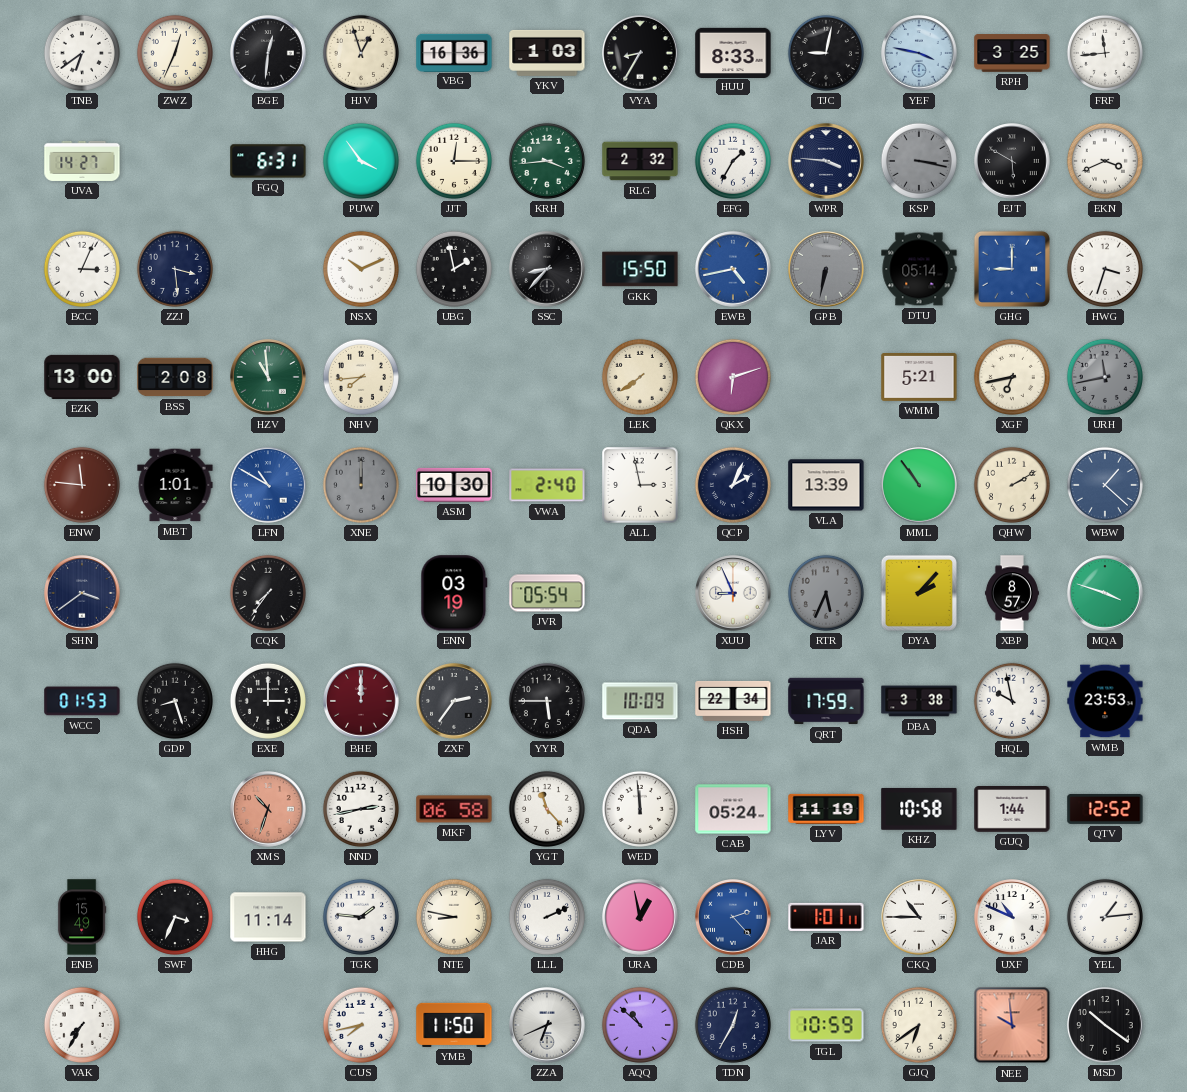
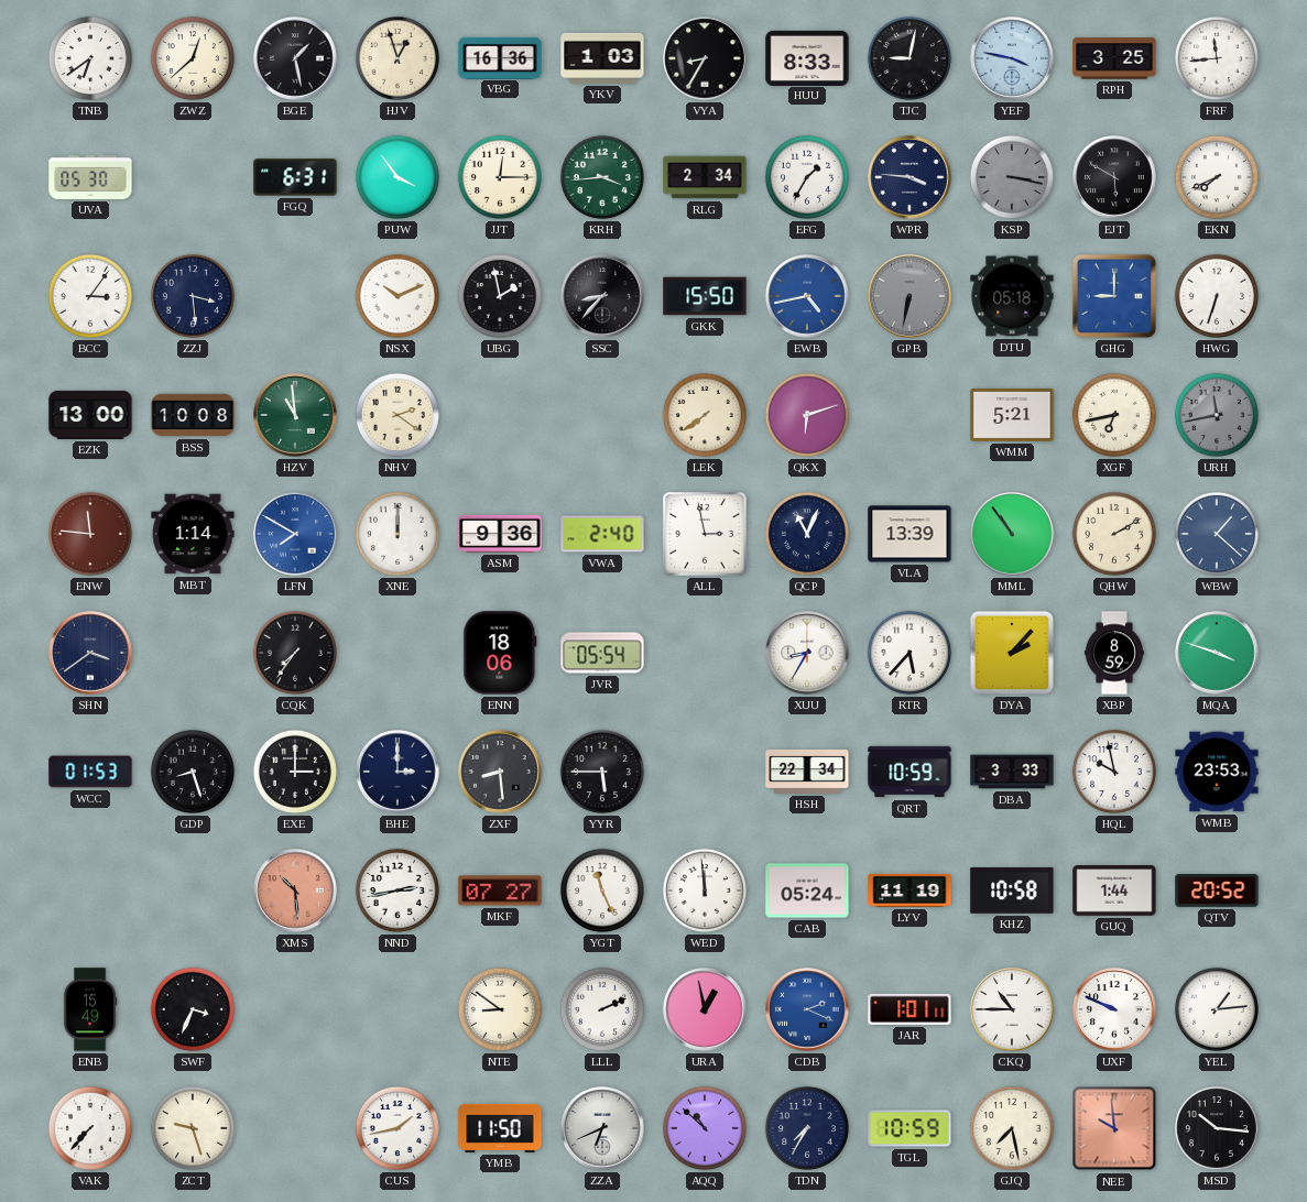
ZWZ: 12:34 -> 12:38
BGE: 12:31 -> 1:28
UVA: 14:27 -> 05:30
RLG: 2:32 -> 2:34
EKN: 3:41 -> 7:41
BCC: 3:04 -> 3:06
DTU: 05:14 -> 05:18
HWG: 3:33 -> 6:33
BSS: 2:08 -> 10:08
NHV: 7:44 -> 2:21
MBT: 1:01 -> 1:14
LFN: 10:50 -> 7:50
XNE dial: grey -> white
ASM: 10:30 -> 9:36
QCP: 2:04 -> 11:04
ENN: 03:19 -> 18:06
XUU: 8:56 -> 8:35
RTR: 5:34 -> 5:37
RTR dial: grey -> white
XBP: 8:57 -> 8:59
BHE: 12:00 -> 3:00
BHE dial: burgundy -> navy
ZXF: 2:36 -> 8:29
QDA: 10:09 -> none
QRT: 17:59 -> 10:59
DBA: 3:38 -> 3:33
XMS: 10:33 -> 10:29
MKF: 06:58 -> 07:27
YGT: 11:23 -> 11:26
QTV: 12:52 -> 20:52
HHG: 11:14 -> none
TGK: 1:46 -> none
NTE: 8:47 -> 8:51
CDB: 2:23 -> 2:19
UXF: 10:49 -> 9:49
VAK: 7:35 -> 7:37
ZCT: none -> 9:27
CUS: 7:43 -> 1:43
TDN: 12:35 -> 7:35
GJQ: 6:39 -> 7:28
MSD: 10:21 -> 10:16
